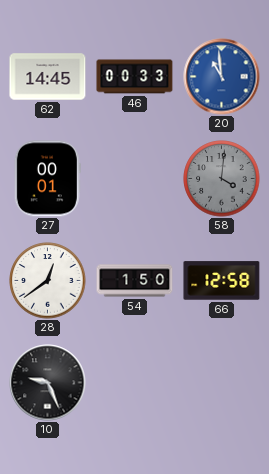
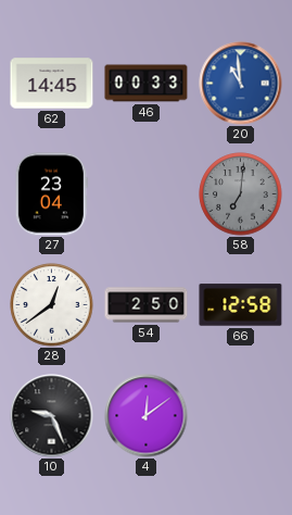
27: 00:01 -> 23:04
58: 4:01 -> 7:01
54: 1:50 -> 2:50
4: none -> 12:09
